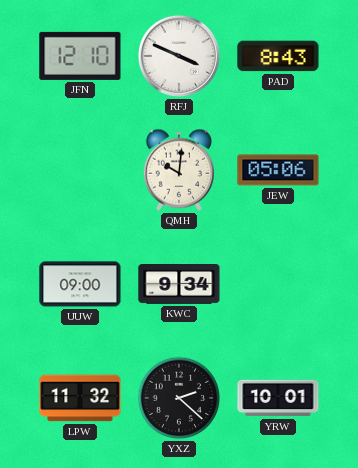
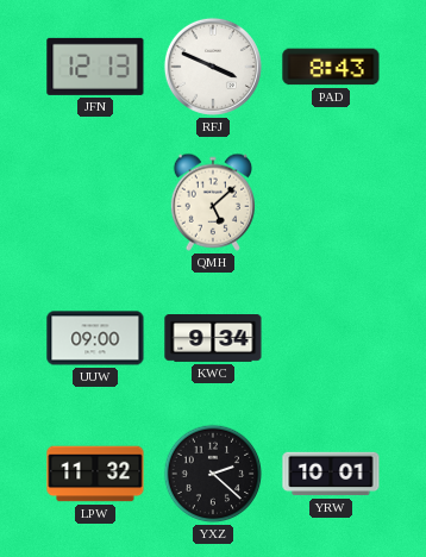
JFN: 12:10 -> 12:13
QMH: 10:01 -> 5:08
JEW: 05:06 -> none
